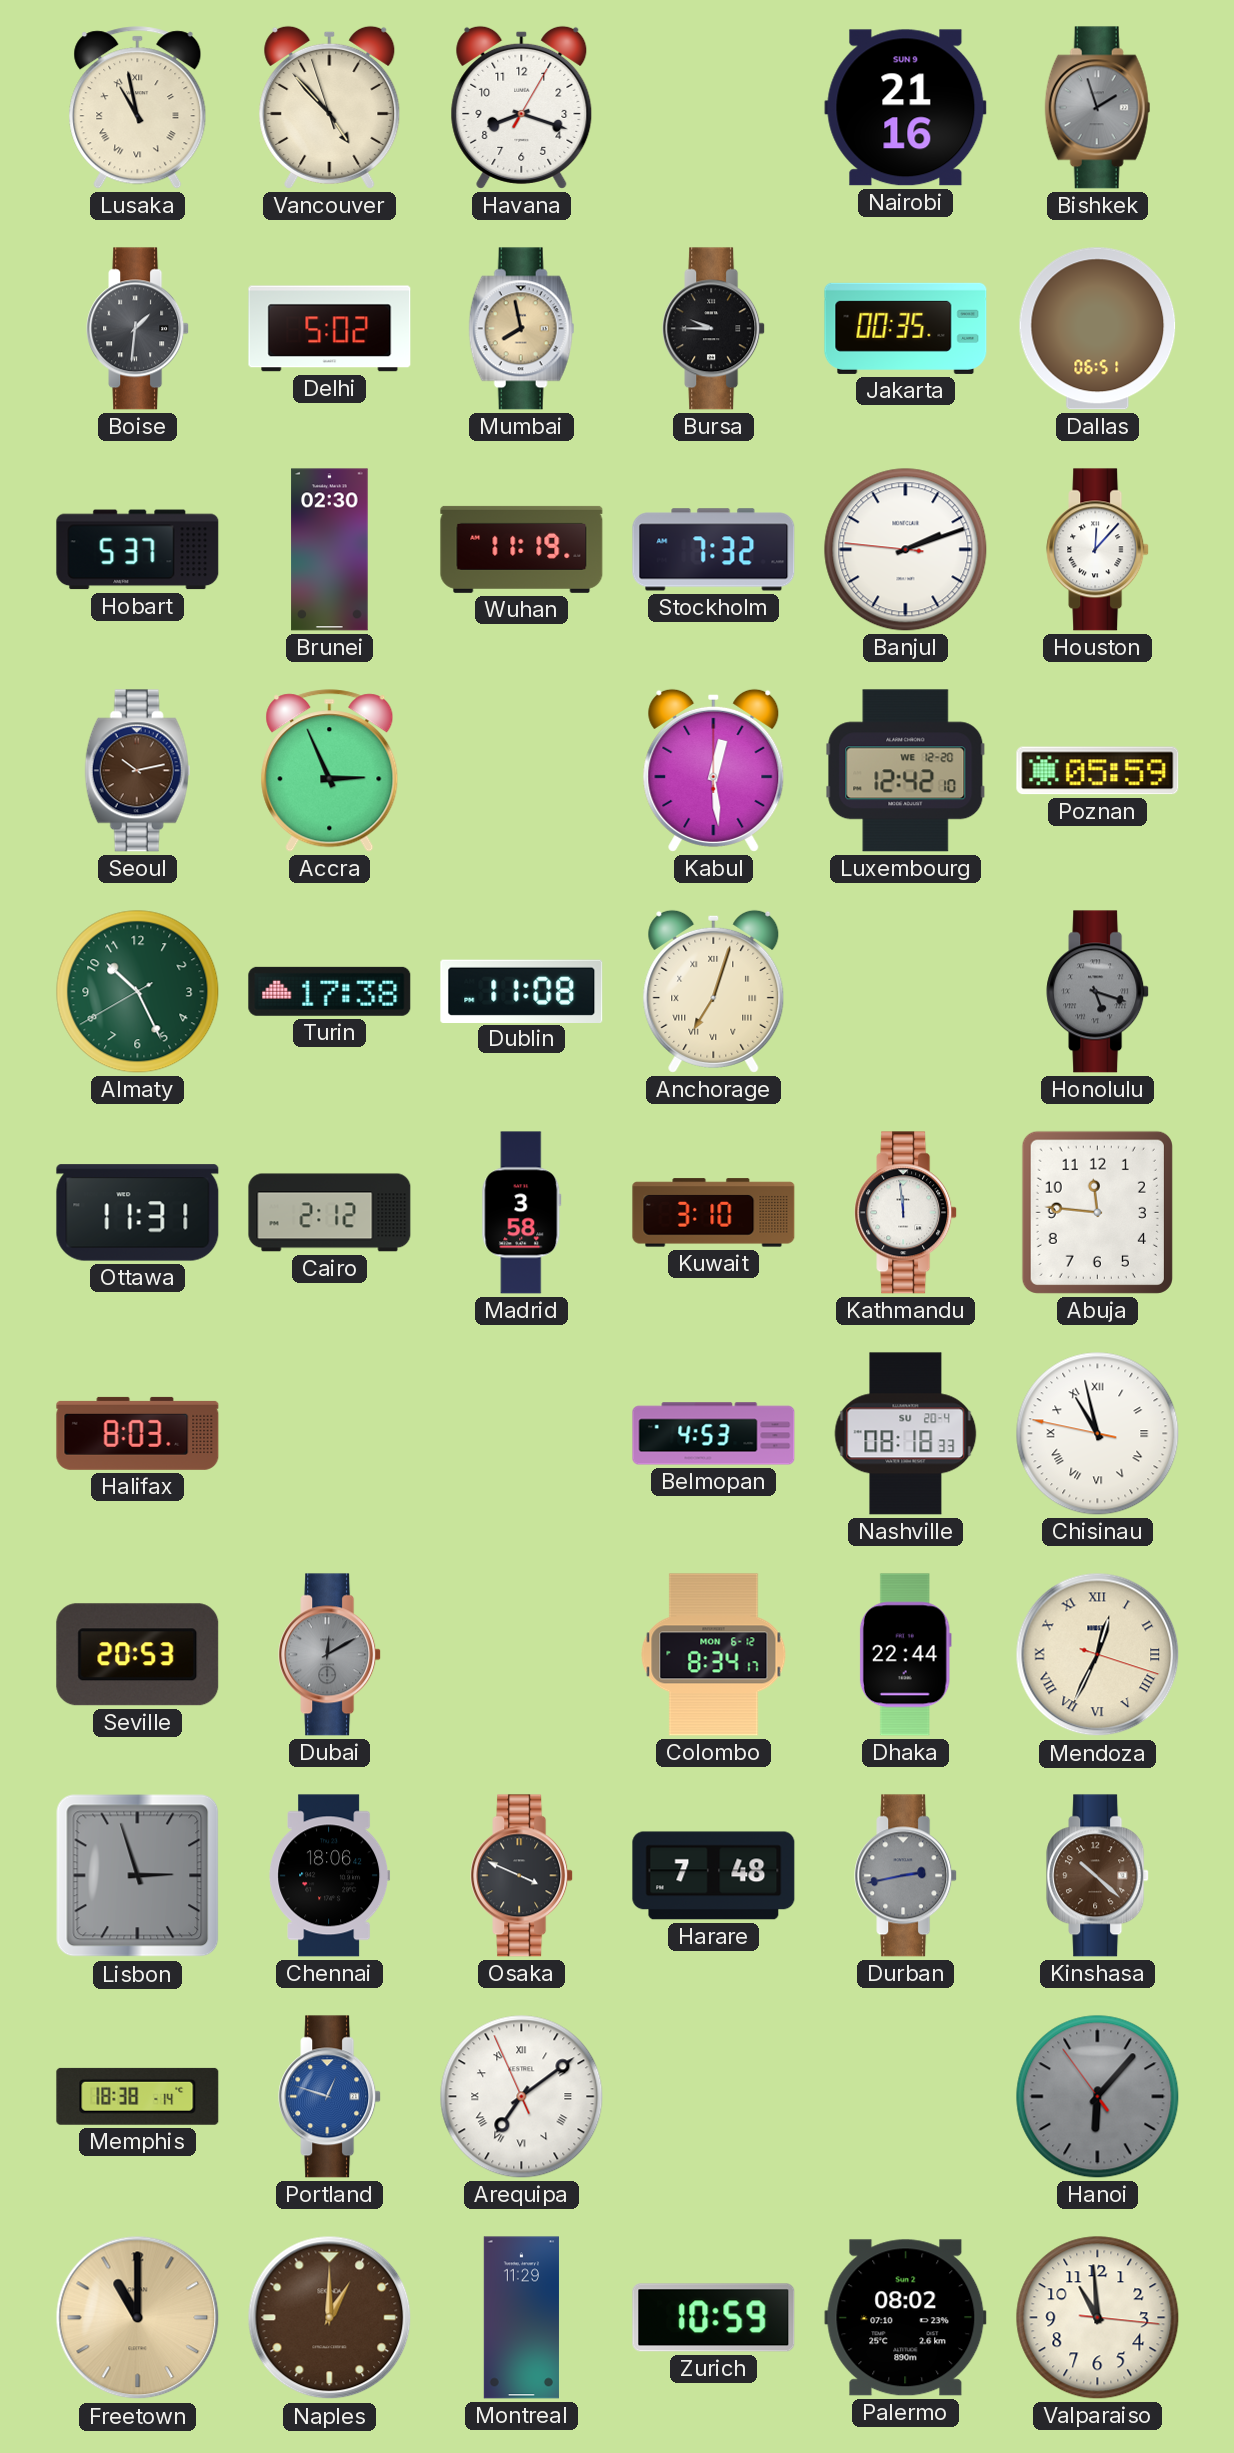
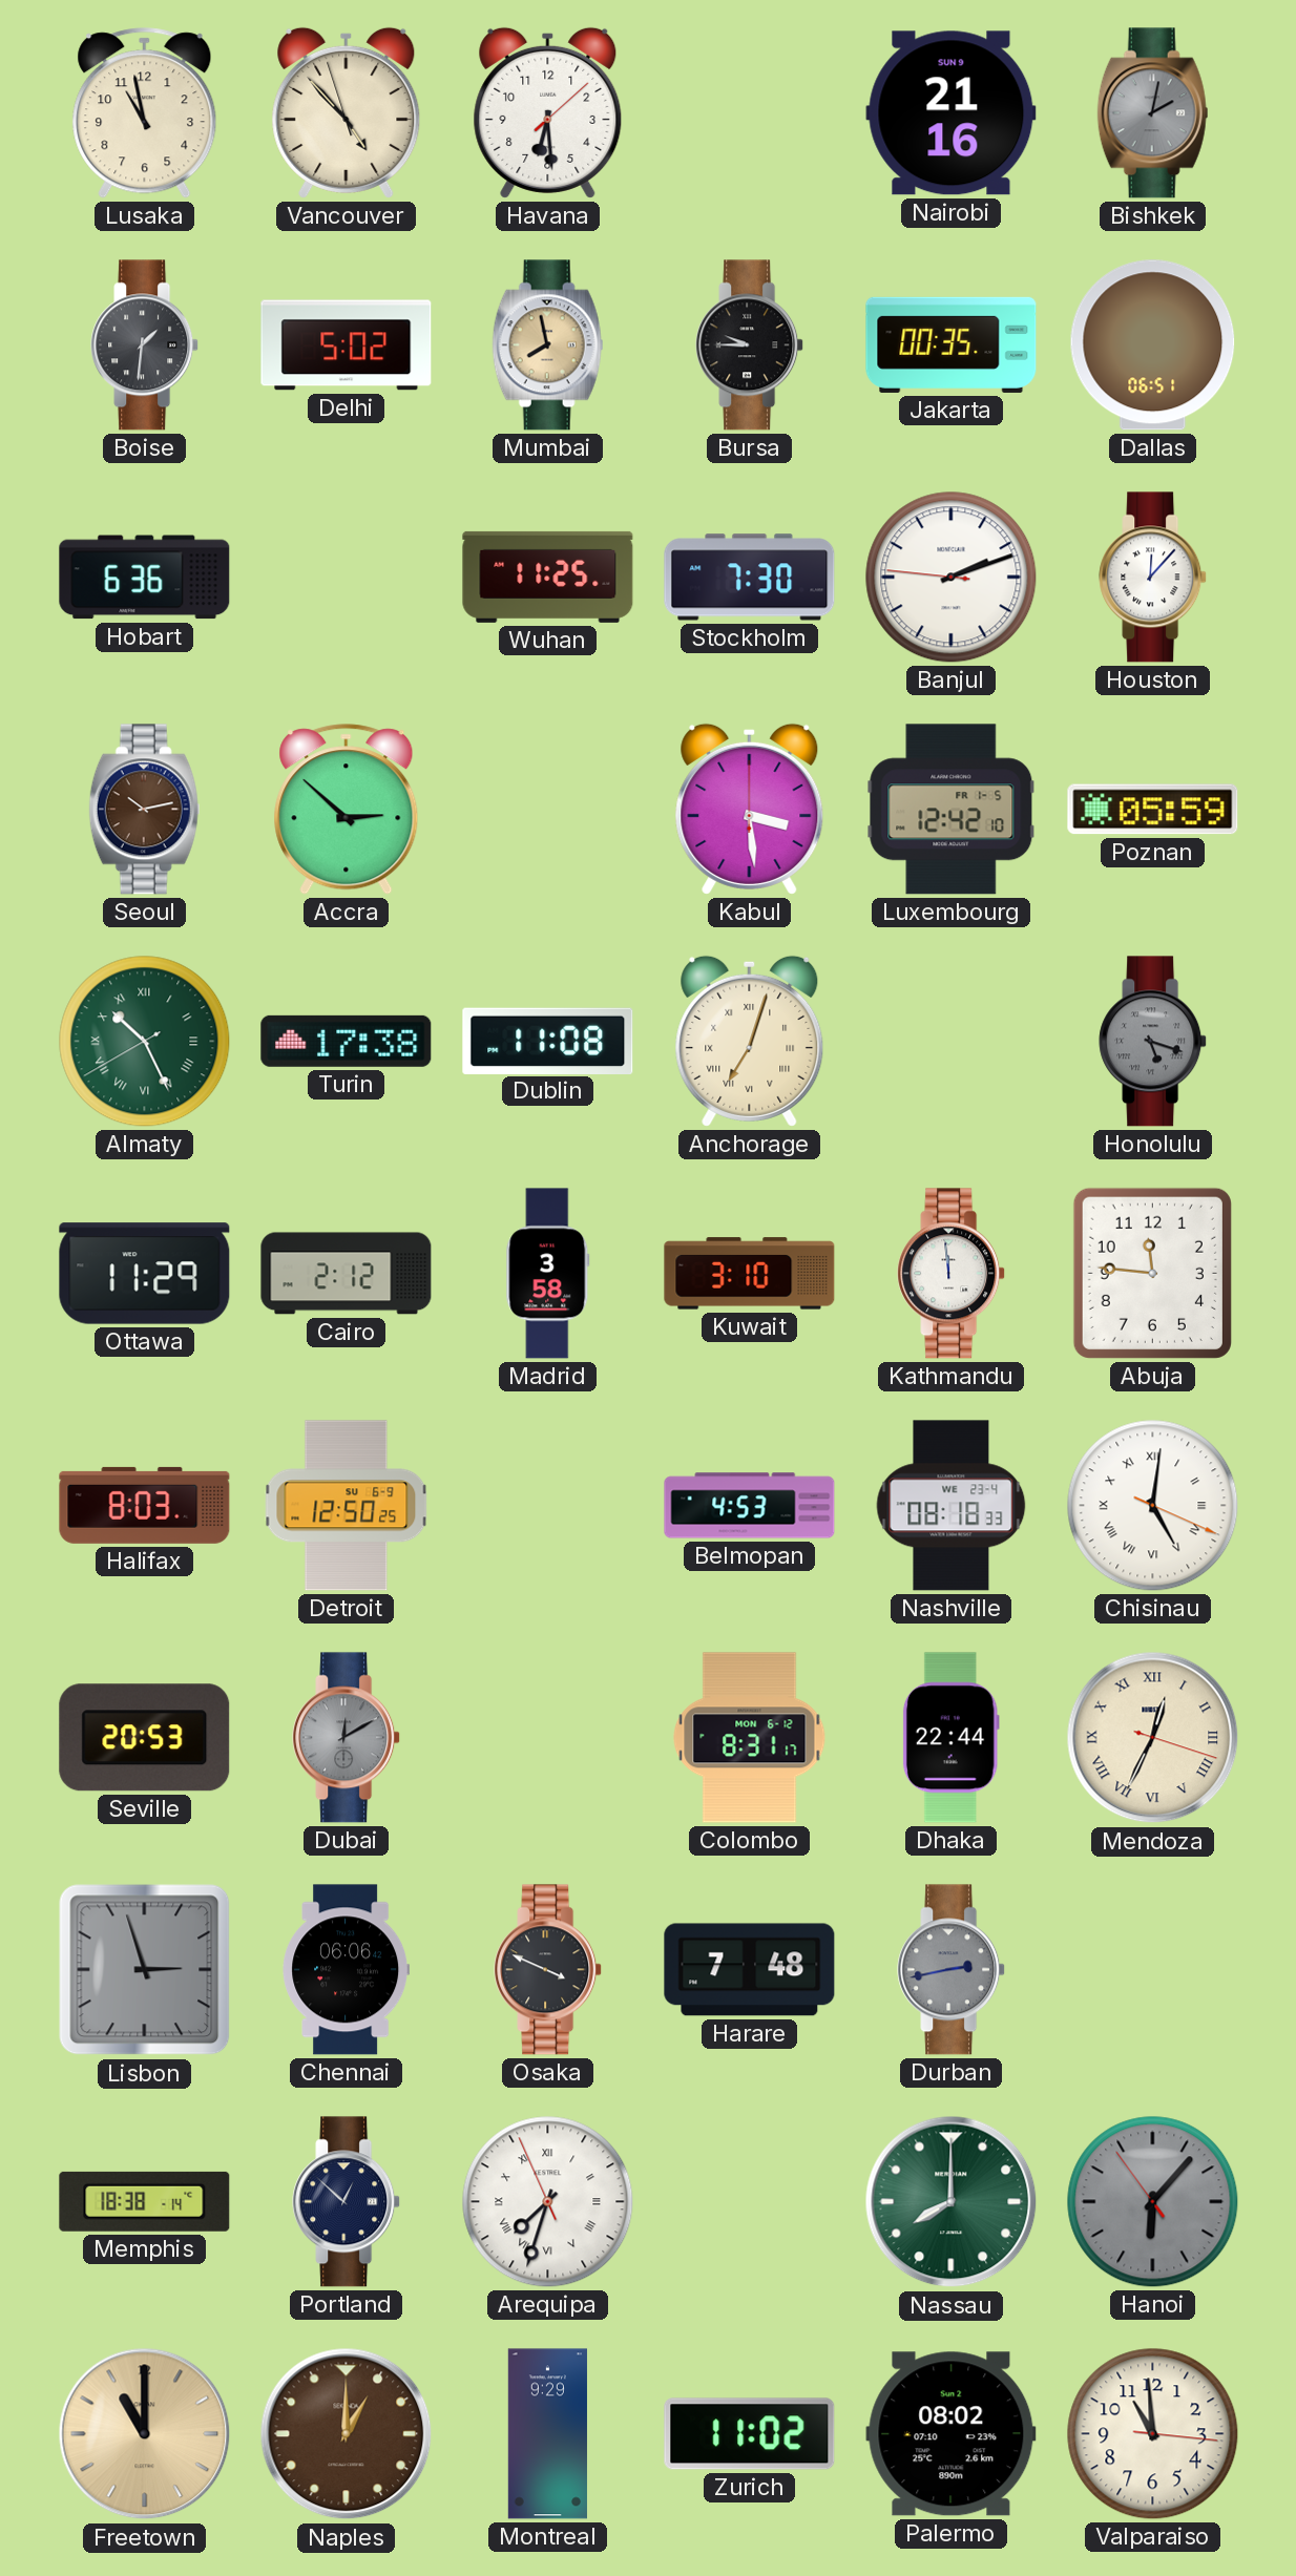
Lusaka numerals: Roman -> Arabic
Havana: 8:18 -> 6:29
Bishkek: 1:57 -> 2:02
Hobart: 5:37 -> 6:36
Brunei: 02:30 -> none
Wuhan: 11:19 -> 11:25
Stockholm: 7:32 -> 7:30
Accra: 2:56 -> 2:52
Kabul: 12:29 -> 3:29
Luxembourg date: WE 12-20 -> FR 1-5
Almaty numerals: Arabic -> Roman
Ottawa: 11:31 -> 11:29
Detroit: none -> 12:50
Nashville date: SU 20-4 -> WE 23-4
Chisinau: 10:57 -> 5:01
Colombo: 8:34 -> 8:31
Chennai: 18:06 -> 06:06
Kinshasa: 10:22 -> none
Portland: 12:48 -> 12:52
Portland dial: blue -> navy
Arequipa: 7:08 -> 7:32
Nassau: none -> 8:00
Montreal: 11:29 -> 9:29
Zurich: 10:59 -> 11:02
